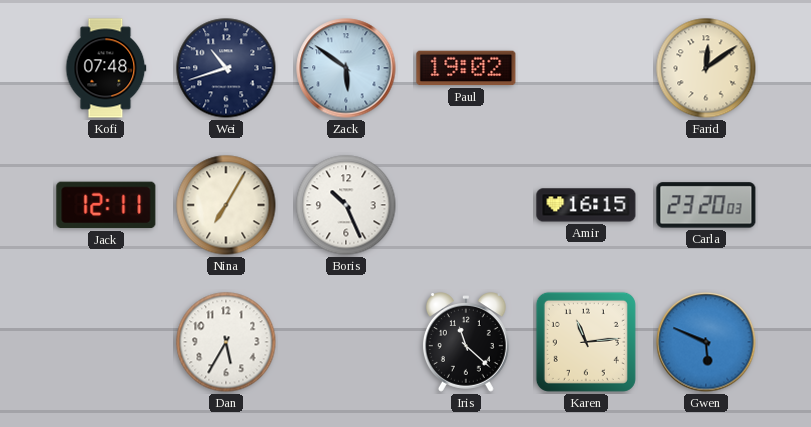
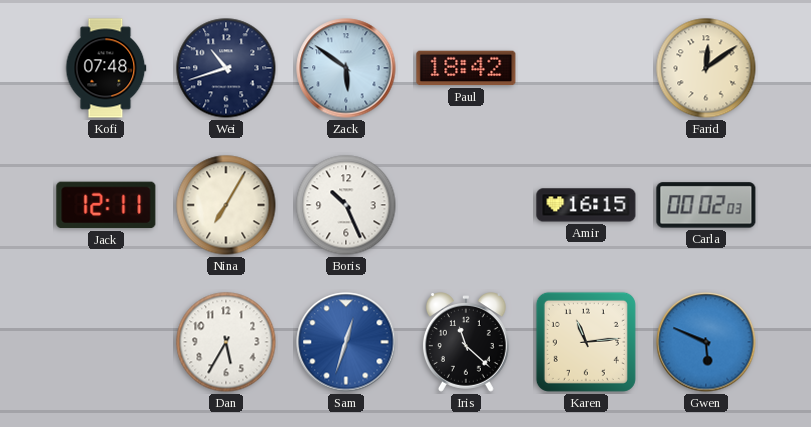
Paul: 19:02 -> 18:42
Carla: 23:20 -> 00:02
Sam: none -> 12:33
